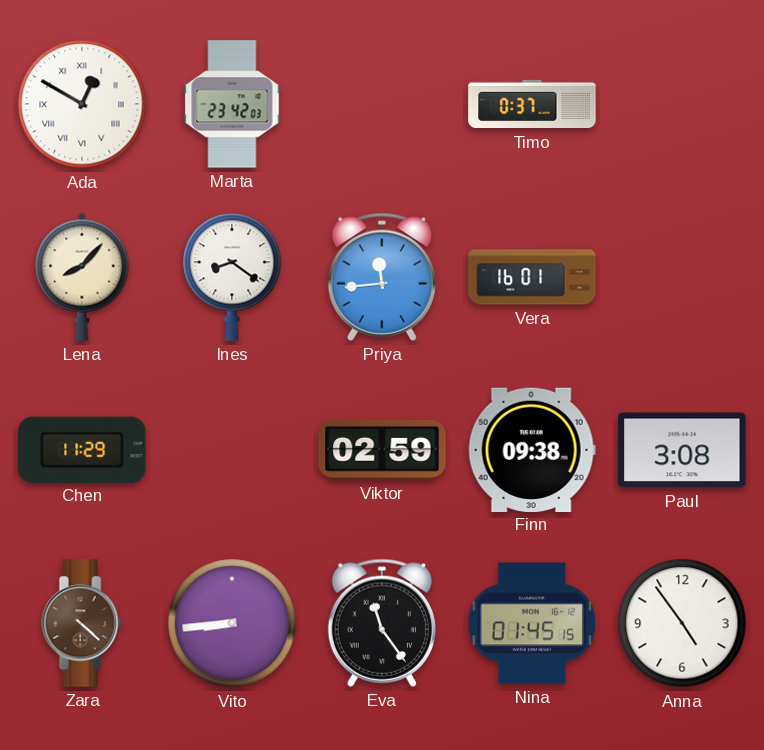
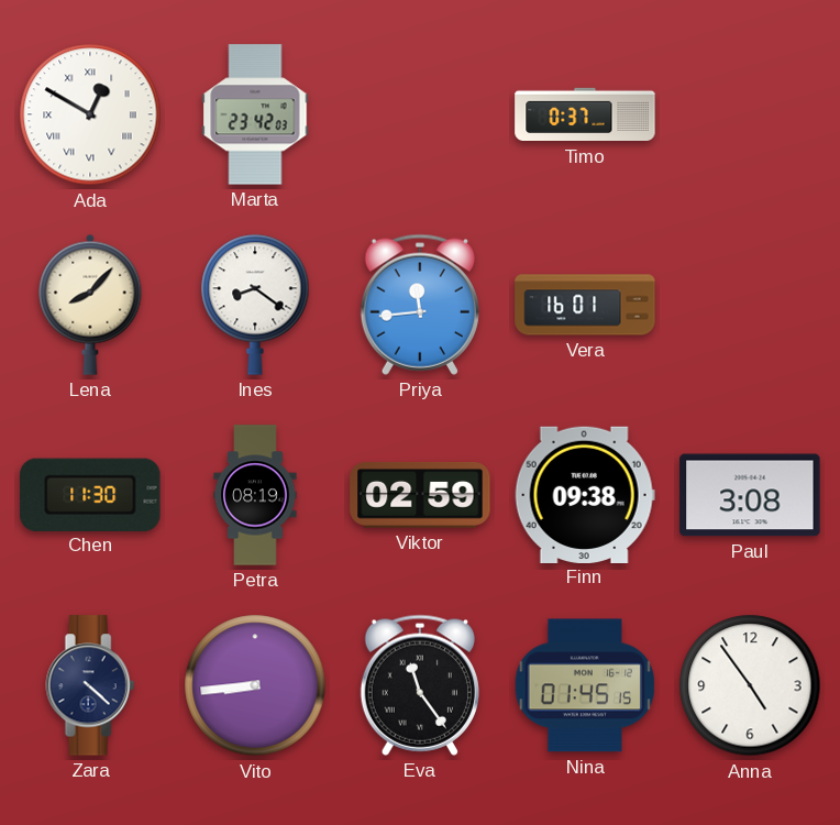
Chen: 11:29 -> 11:30
Petra: none -> 08:19
Zara dial: brown -> navy
